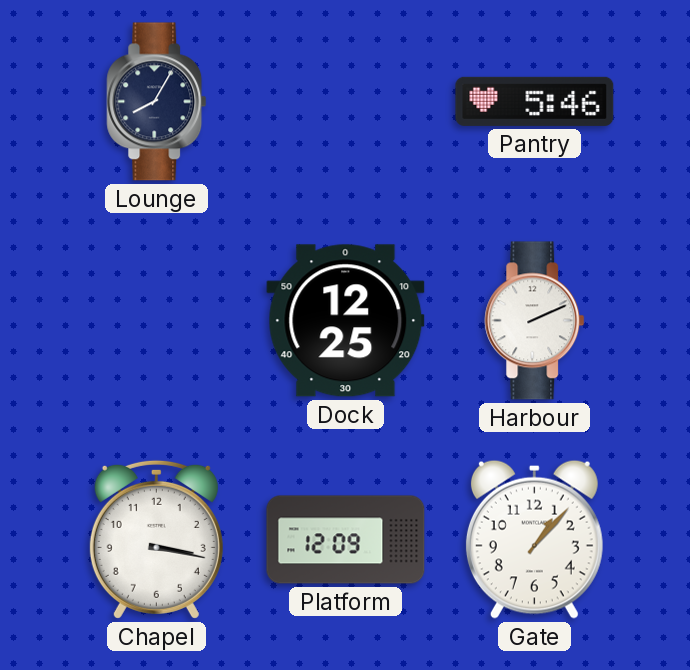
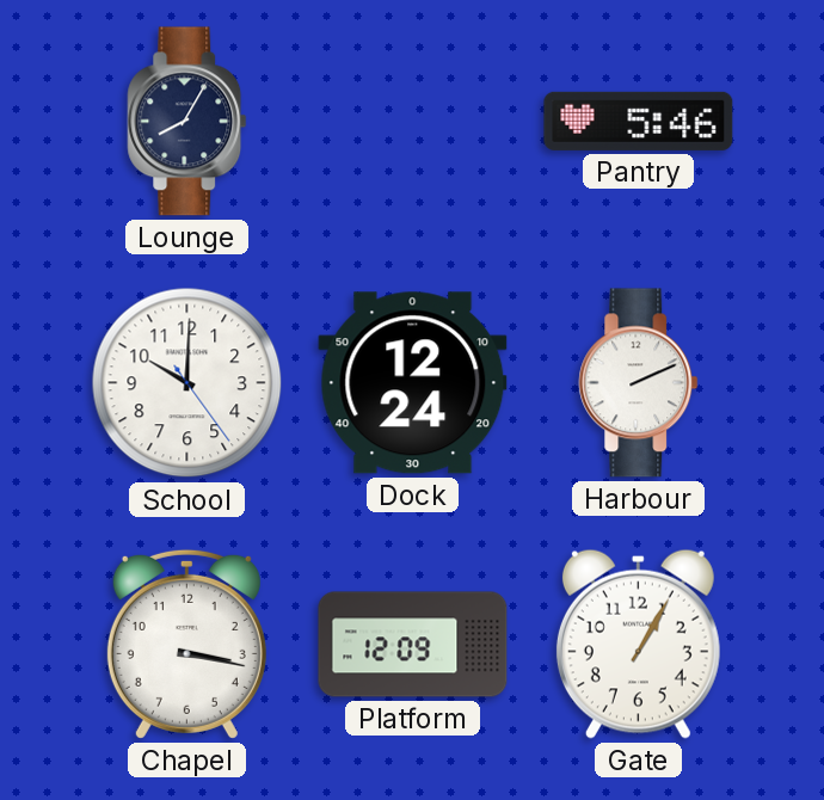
School: none -> 10:00
Dock: 12:25 -> 12:24
Gate: 1:07 -> 1:05
